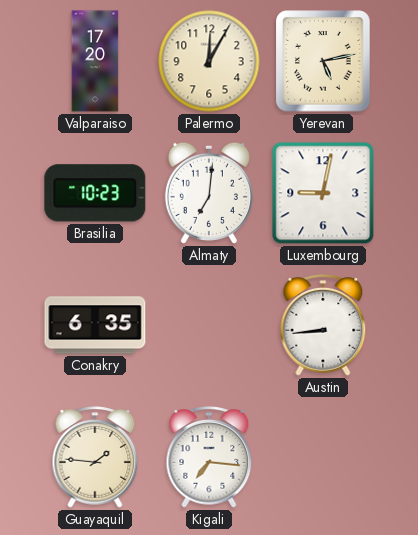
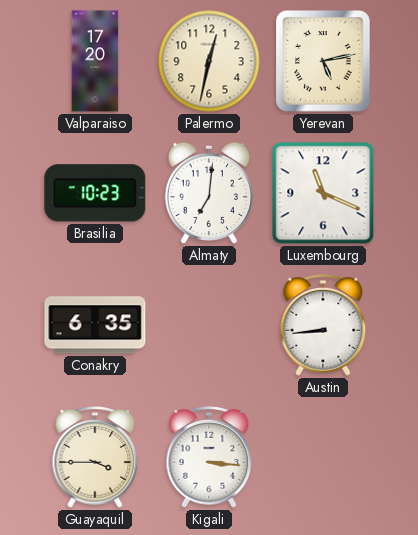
Palermo: 12:05 -> 12:32
Luxembourg: 9:02 -> 11:19
Guayaquil: 1:46 -> 3:45
Kigali: 7:16 -> 3:16
